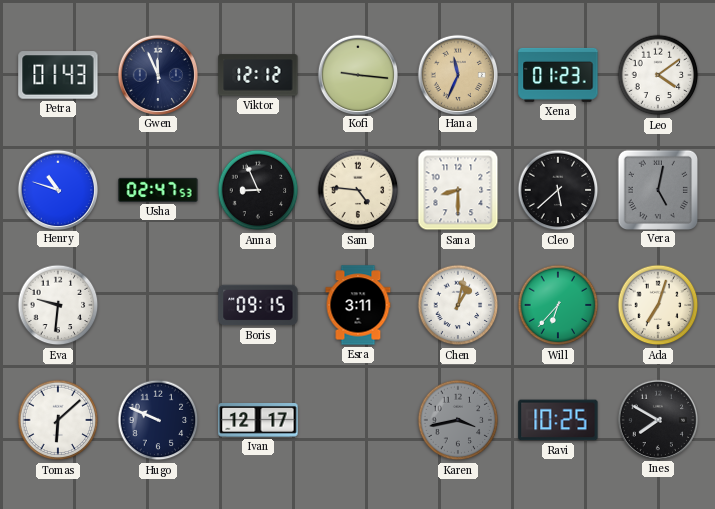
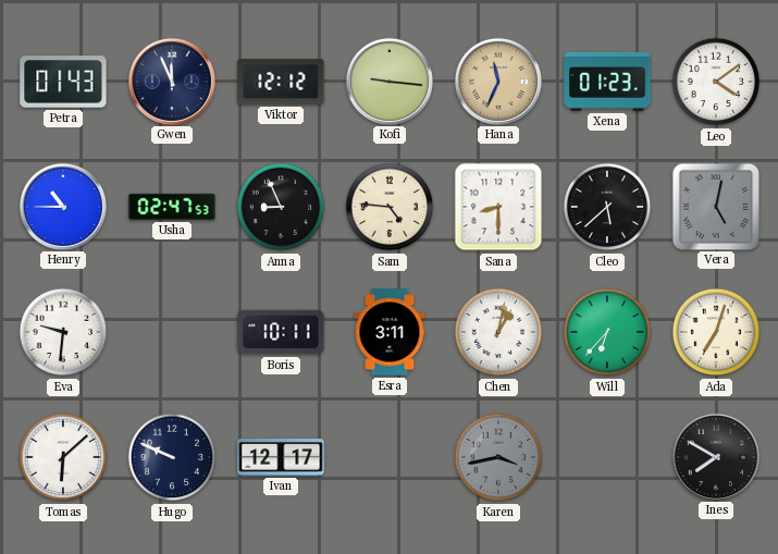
Henry: 10:48 -> 10:45
Boris: 09:15 -> 10:11
Ravi: 10:25 -> none
